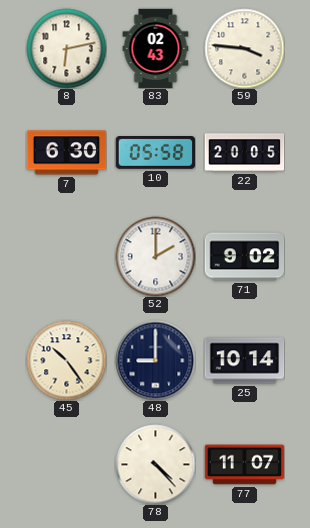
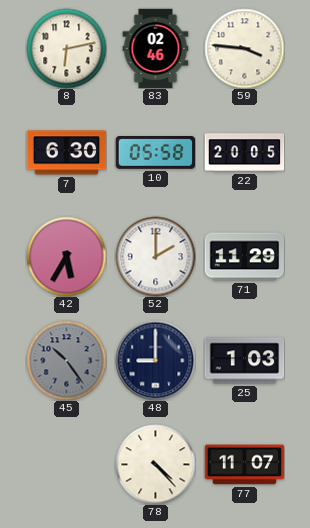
83: 02:43 -> 02:46
42: none -> 5:35
71: 9:02 -> 11:29
45 dial: cream -> grey
25: 10:14 -> 1:03
